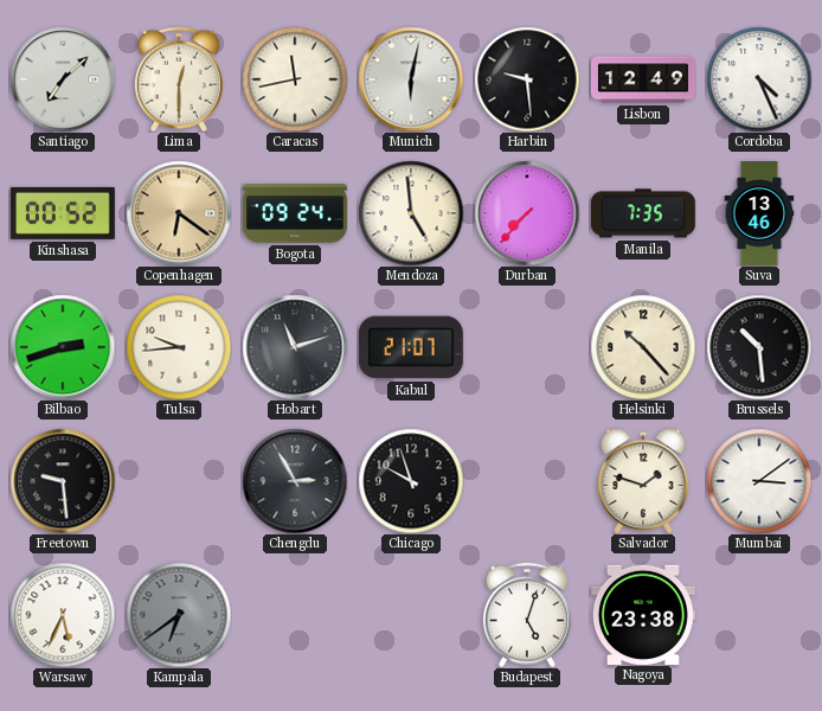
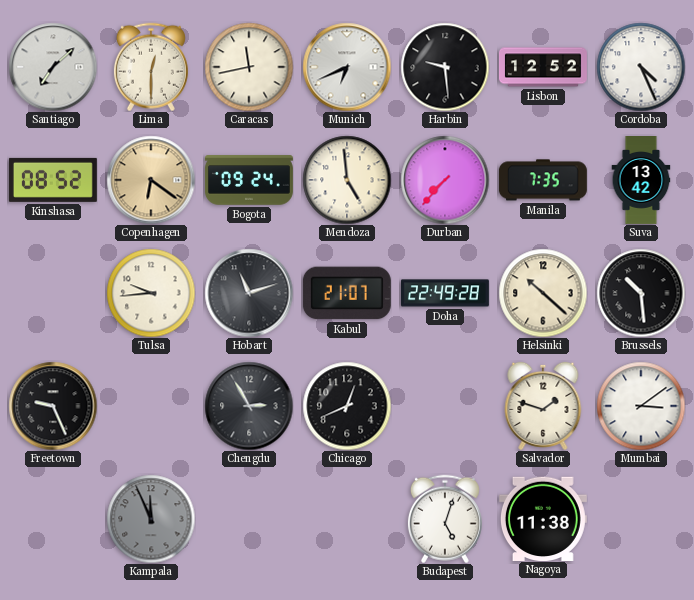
Munich: 6:02 -> 6:41
Lisbon: 12:49 -> 12:52
Kinshasa: 00:52 -> 08:52
Suva: 13:46 -> 13:42
Bilbao: 2:42 -> none
Doha: none -> 22:49
Helsinki: 10:23 -> 10:22
Freetown: 9:29 -> 9:26
Chicago: 9:57 -> 12:41
Warsaw: 5:34 -> none
Kampala: 6:39 -> 11:56
Nagoya: 23:38 -> 11:38
